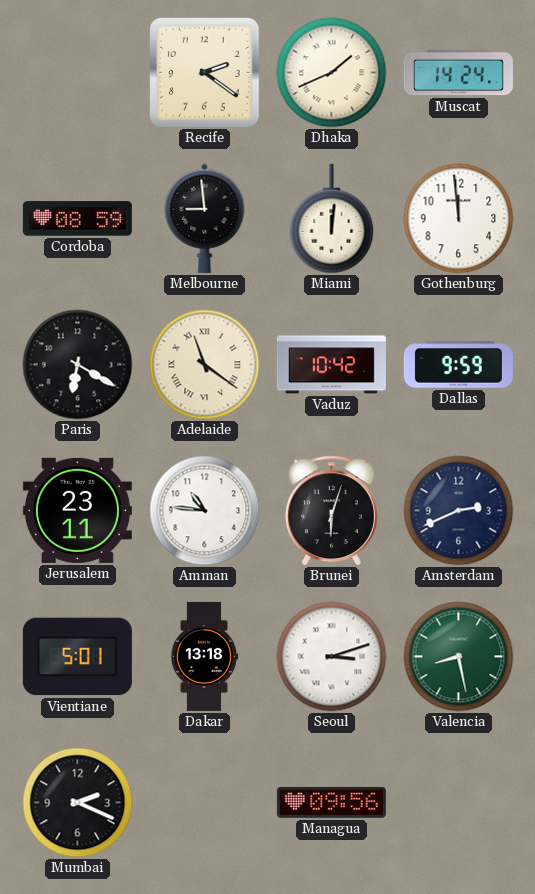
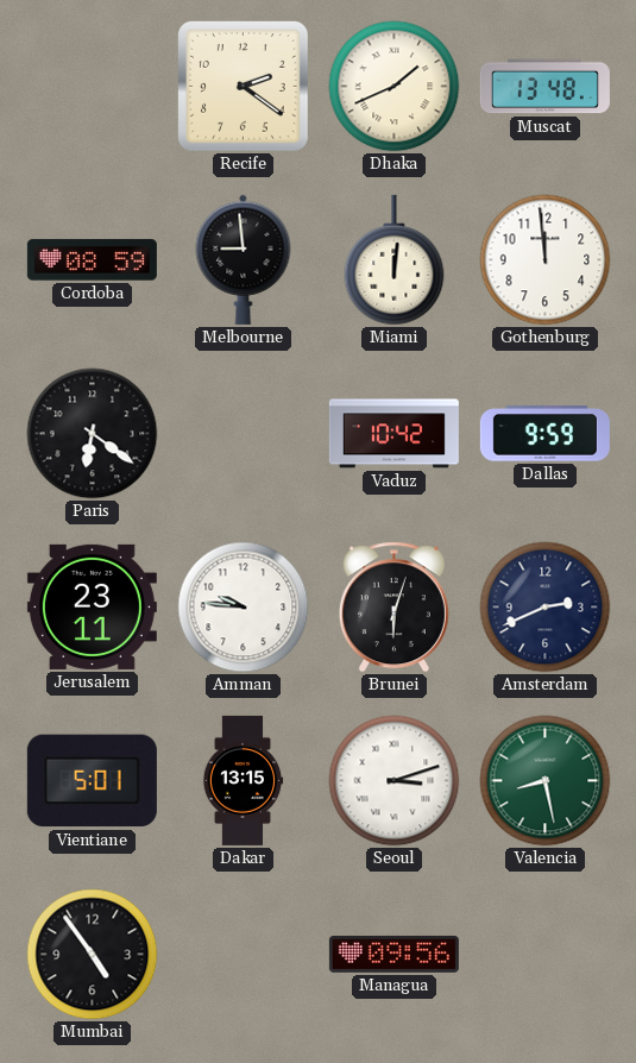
Muscat: 14:24 -> 13:48
Paris: 6:20 -> 6:21
Adelaide: 11:21 -> none
Amman: 10:46 -> 9:46
Dakar: 13:18 -> 13:15
Mumbai: 2:19 -> 4:54
